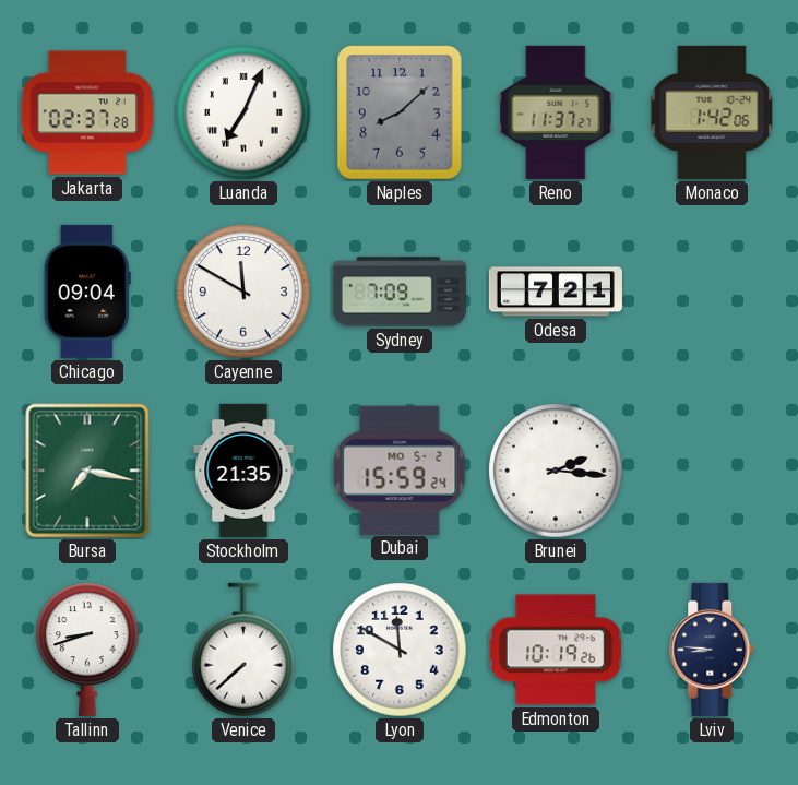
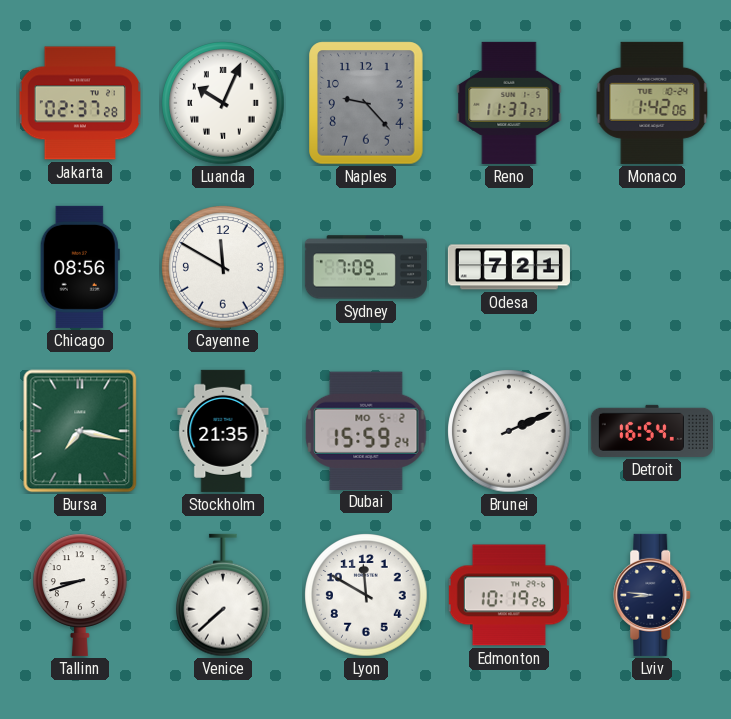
Luanda: 7:04 -> 10:04
Naples: 8:08 -> 9:23
Chicago: 09:04 -> 08:56
Brunei: 2:16 -> 2:11
Detroit: none -> 16:54
